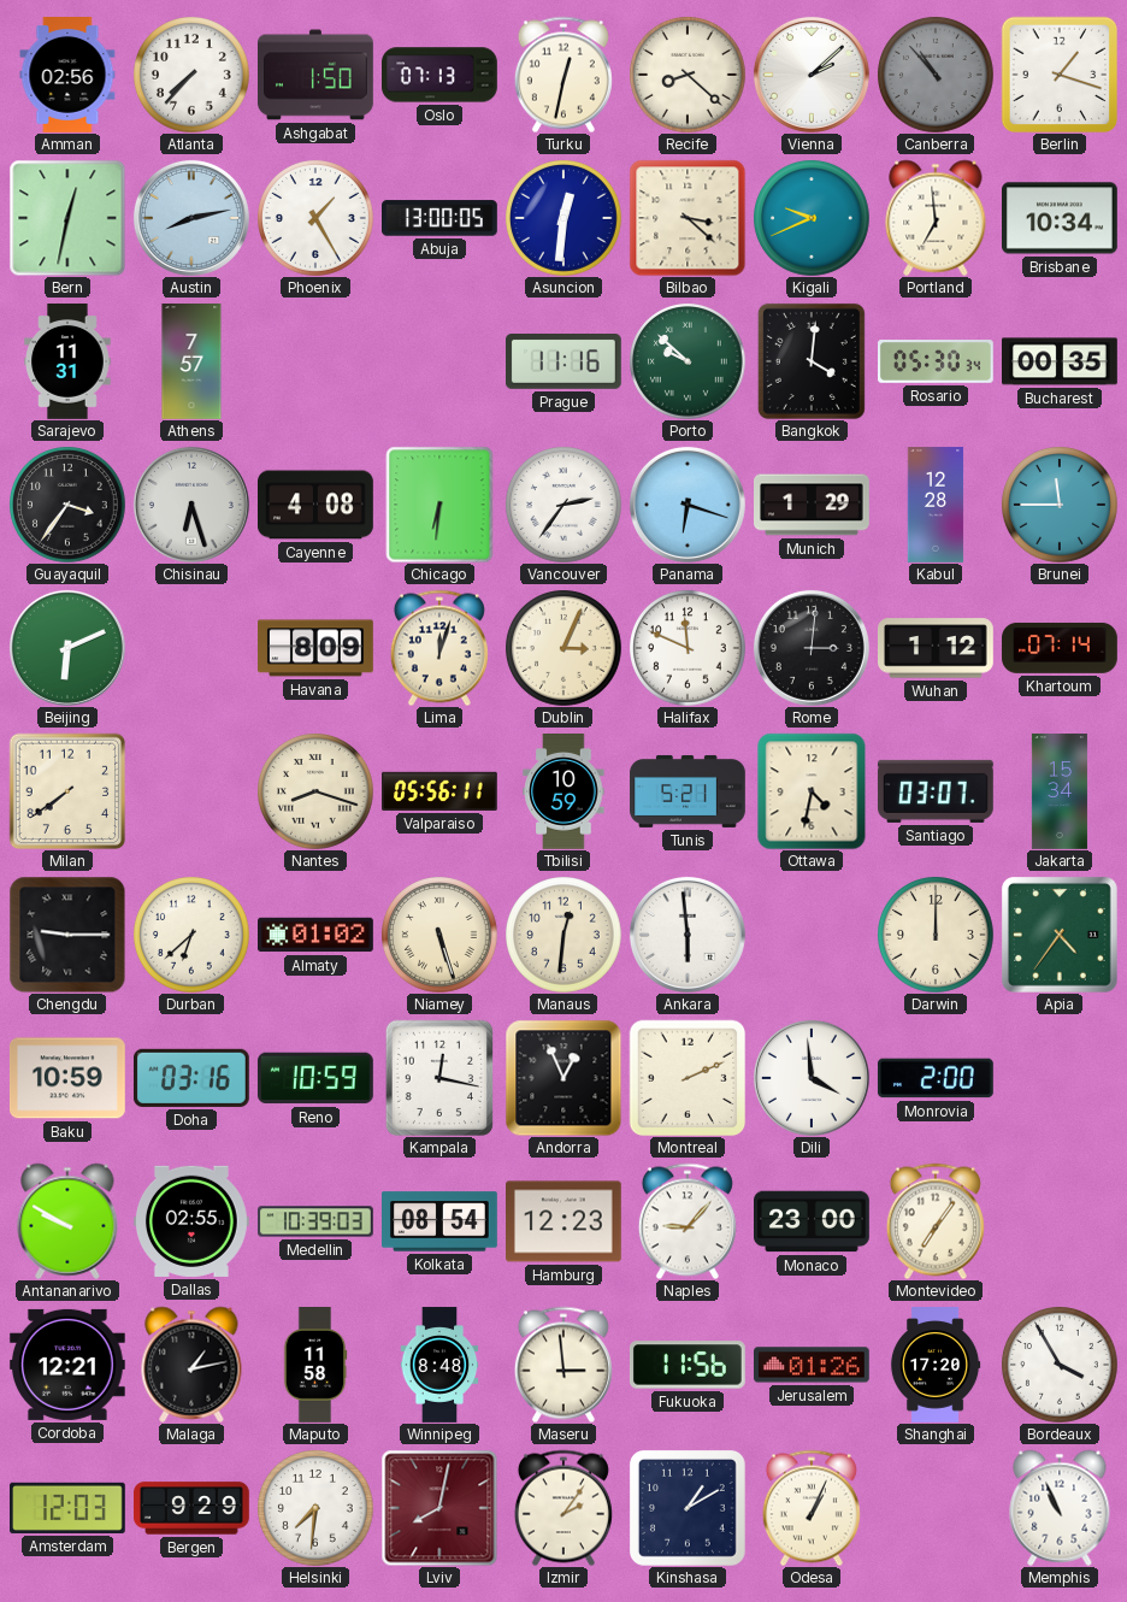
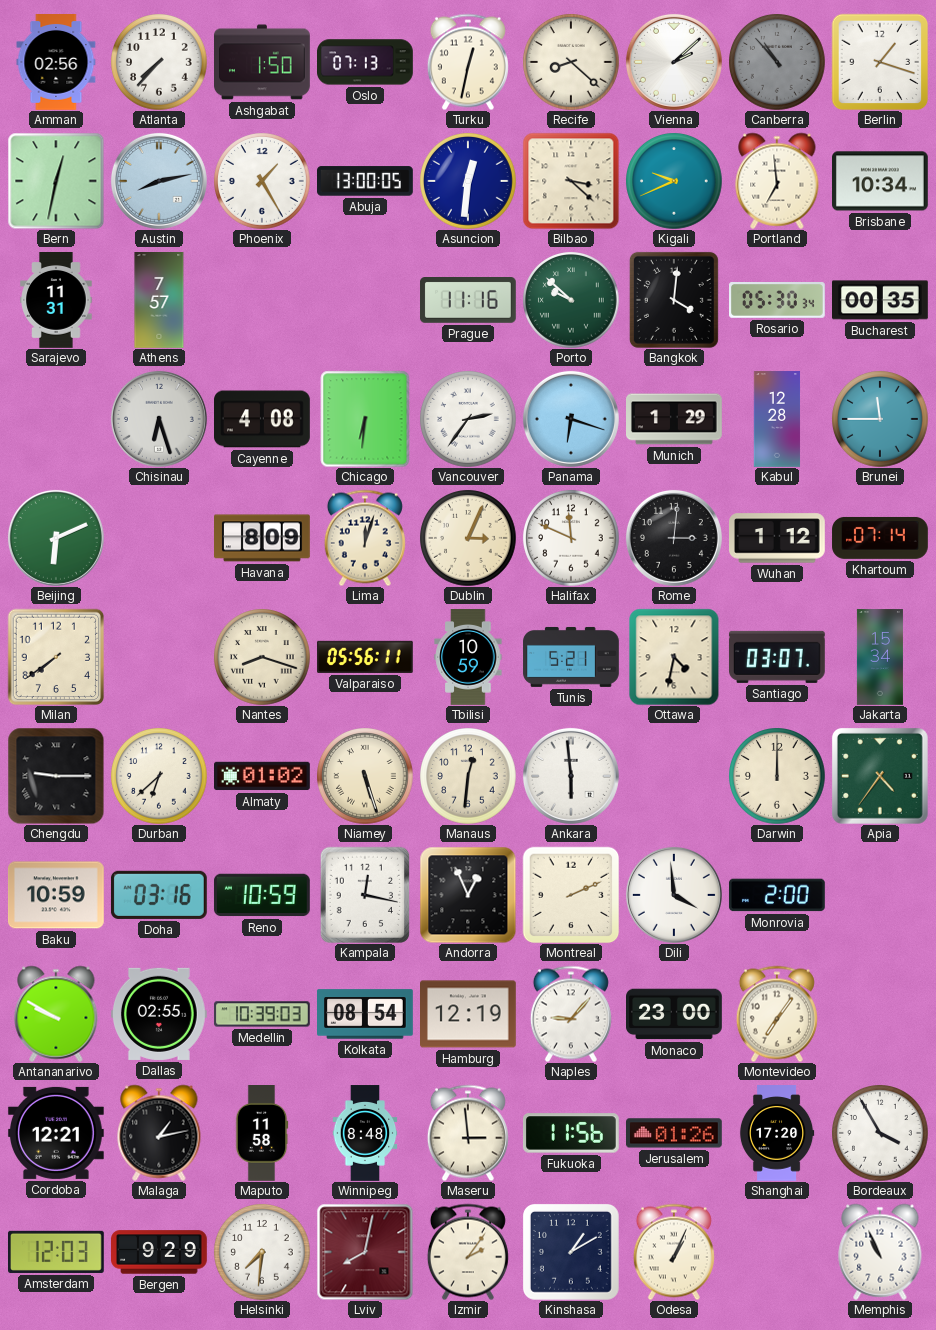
Guayaquil: 3:36 -> none
Hamburg: 12:23 -> 12:19
